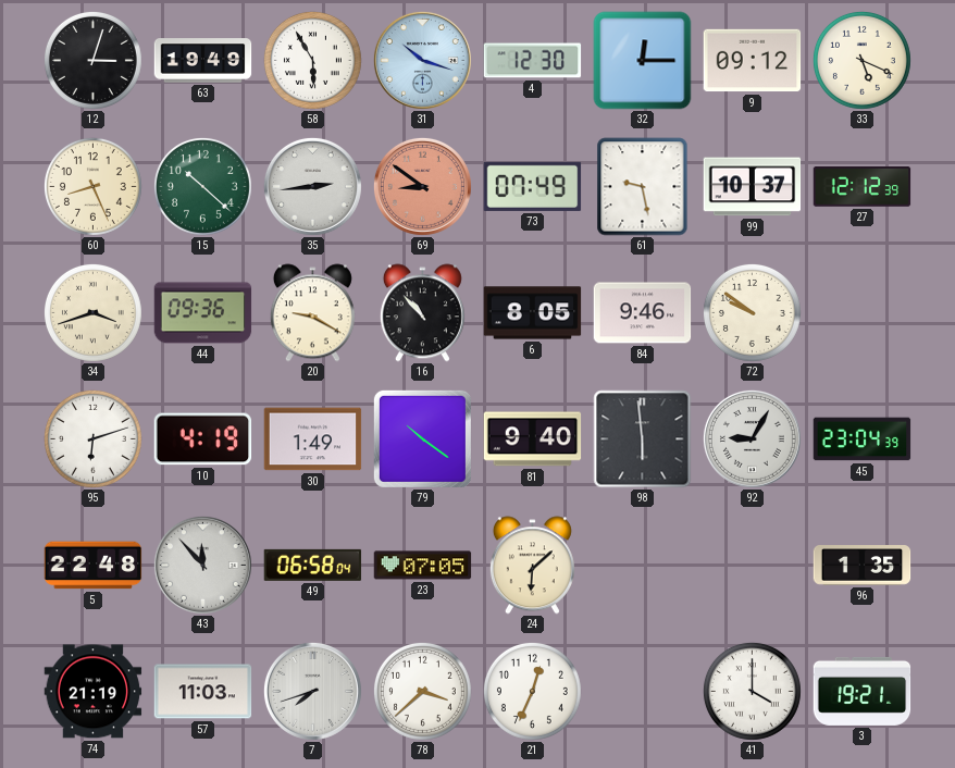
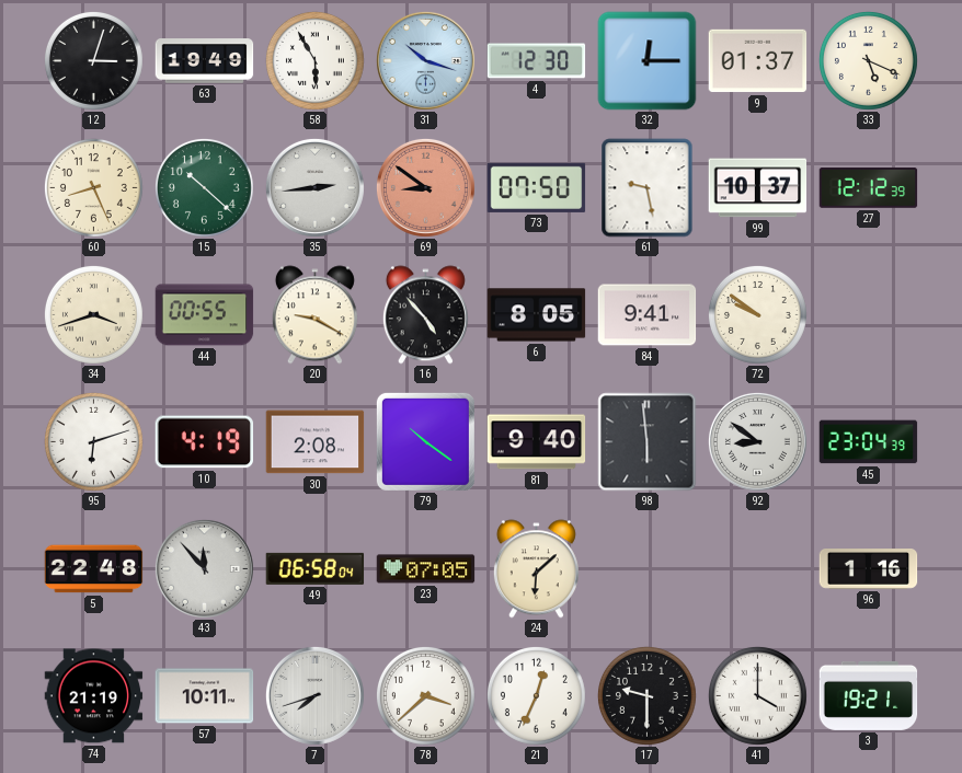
9: 09:12 -> 01:37
73: 07:49 -> 07:50
44: 09:36 -> 00:55
16: 10:53 -> 4:53
84: 9:46 -> 9:41
30: 1:49 -> 2:08
92: 9:05 -> 8:51
96: 1:35 -> 1:16
57: 11:03 -> 10:11
17: none -> 9:30
